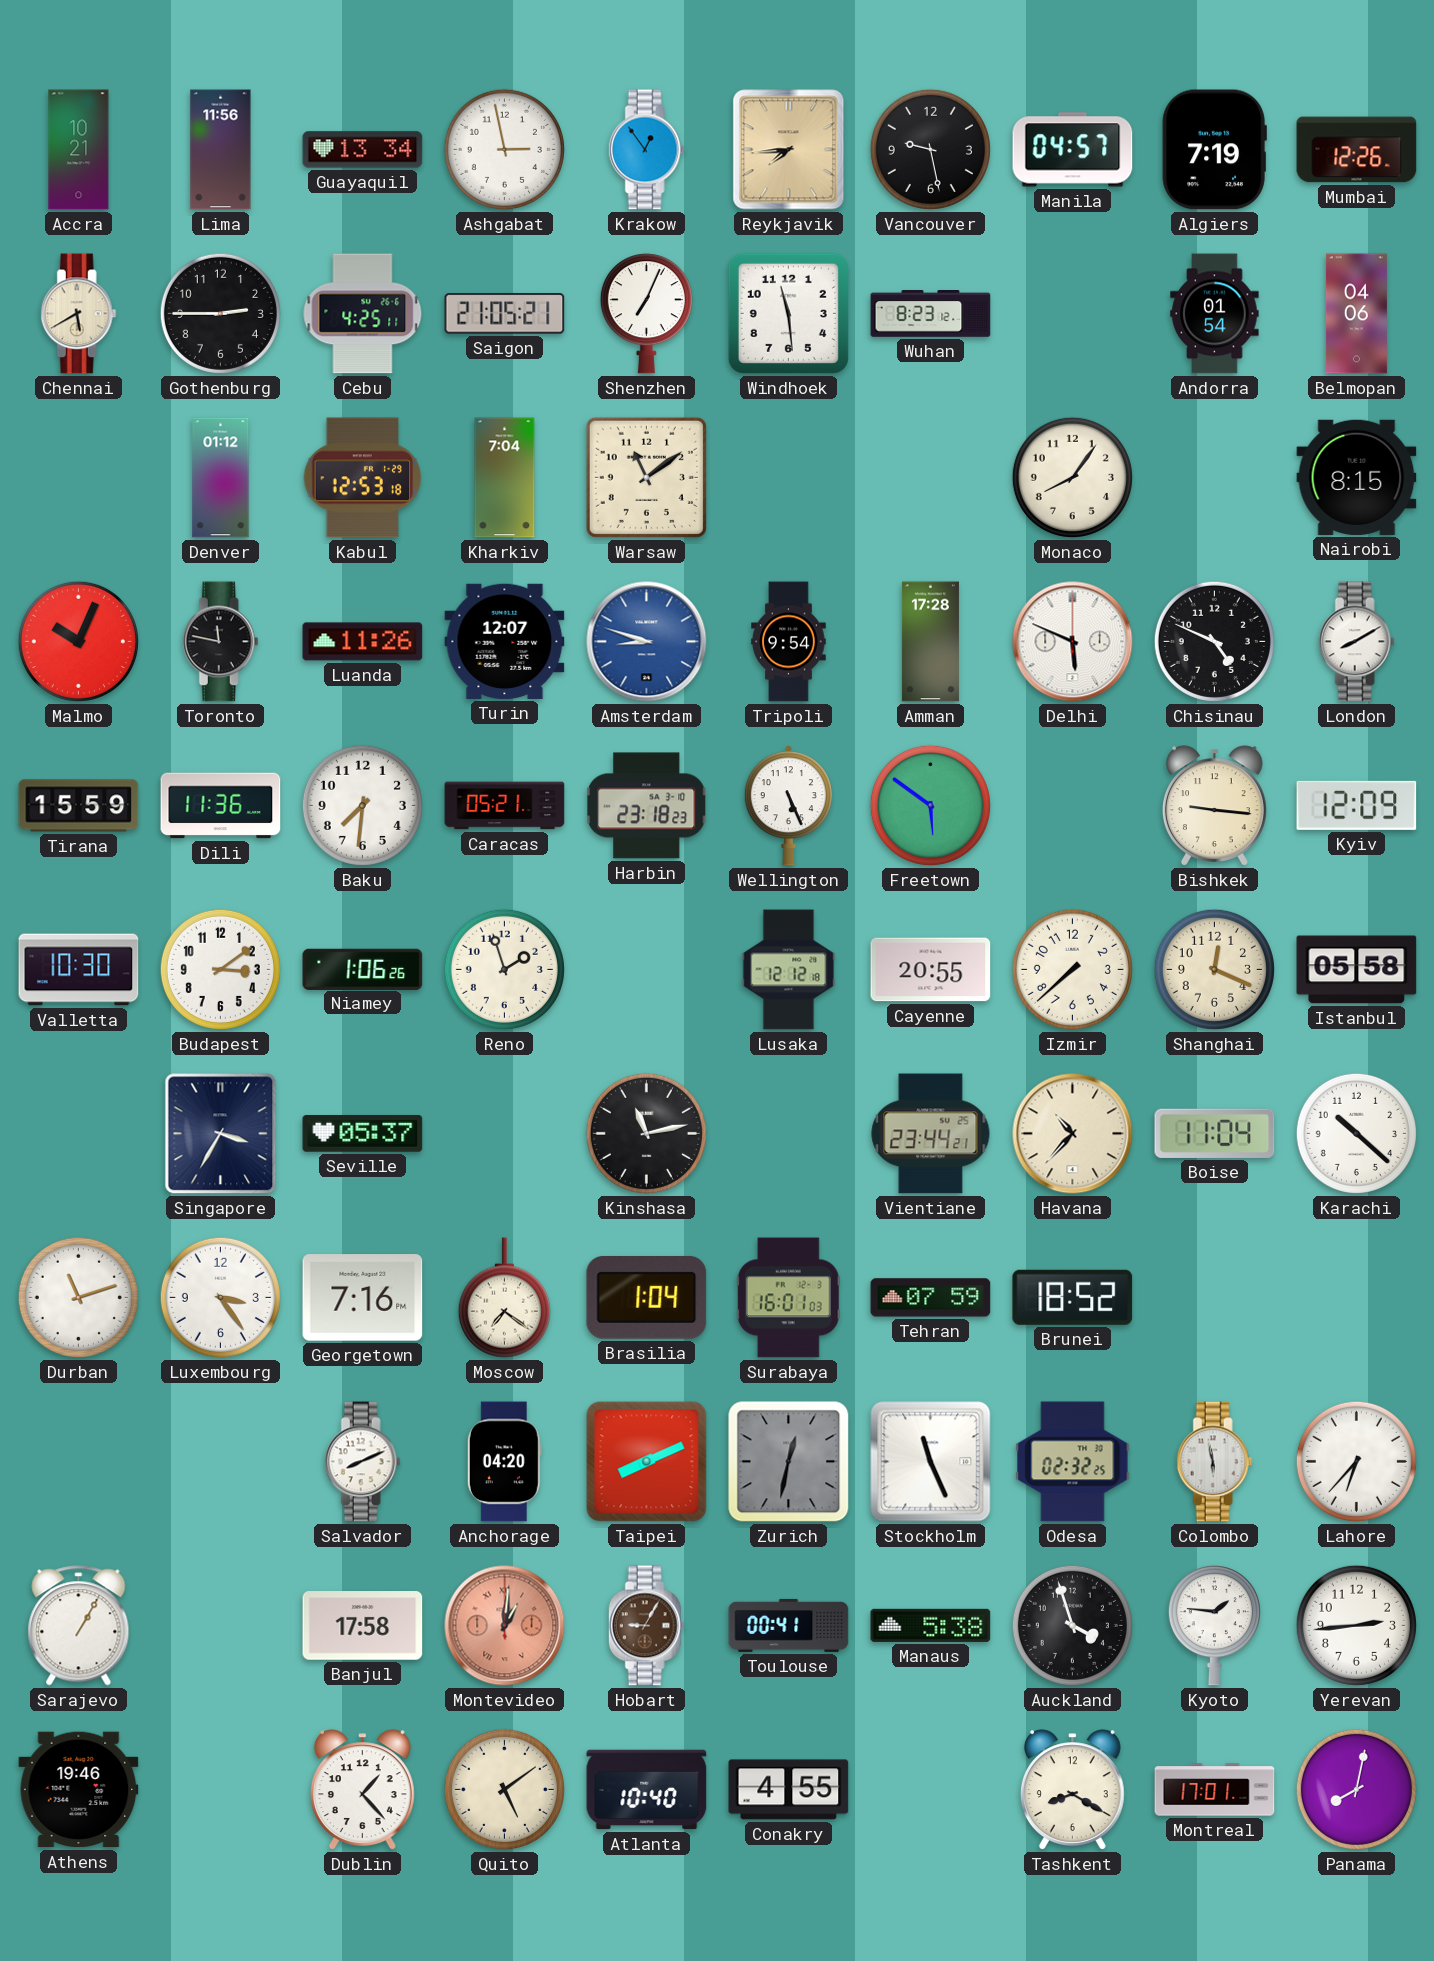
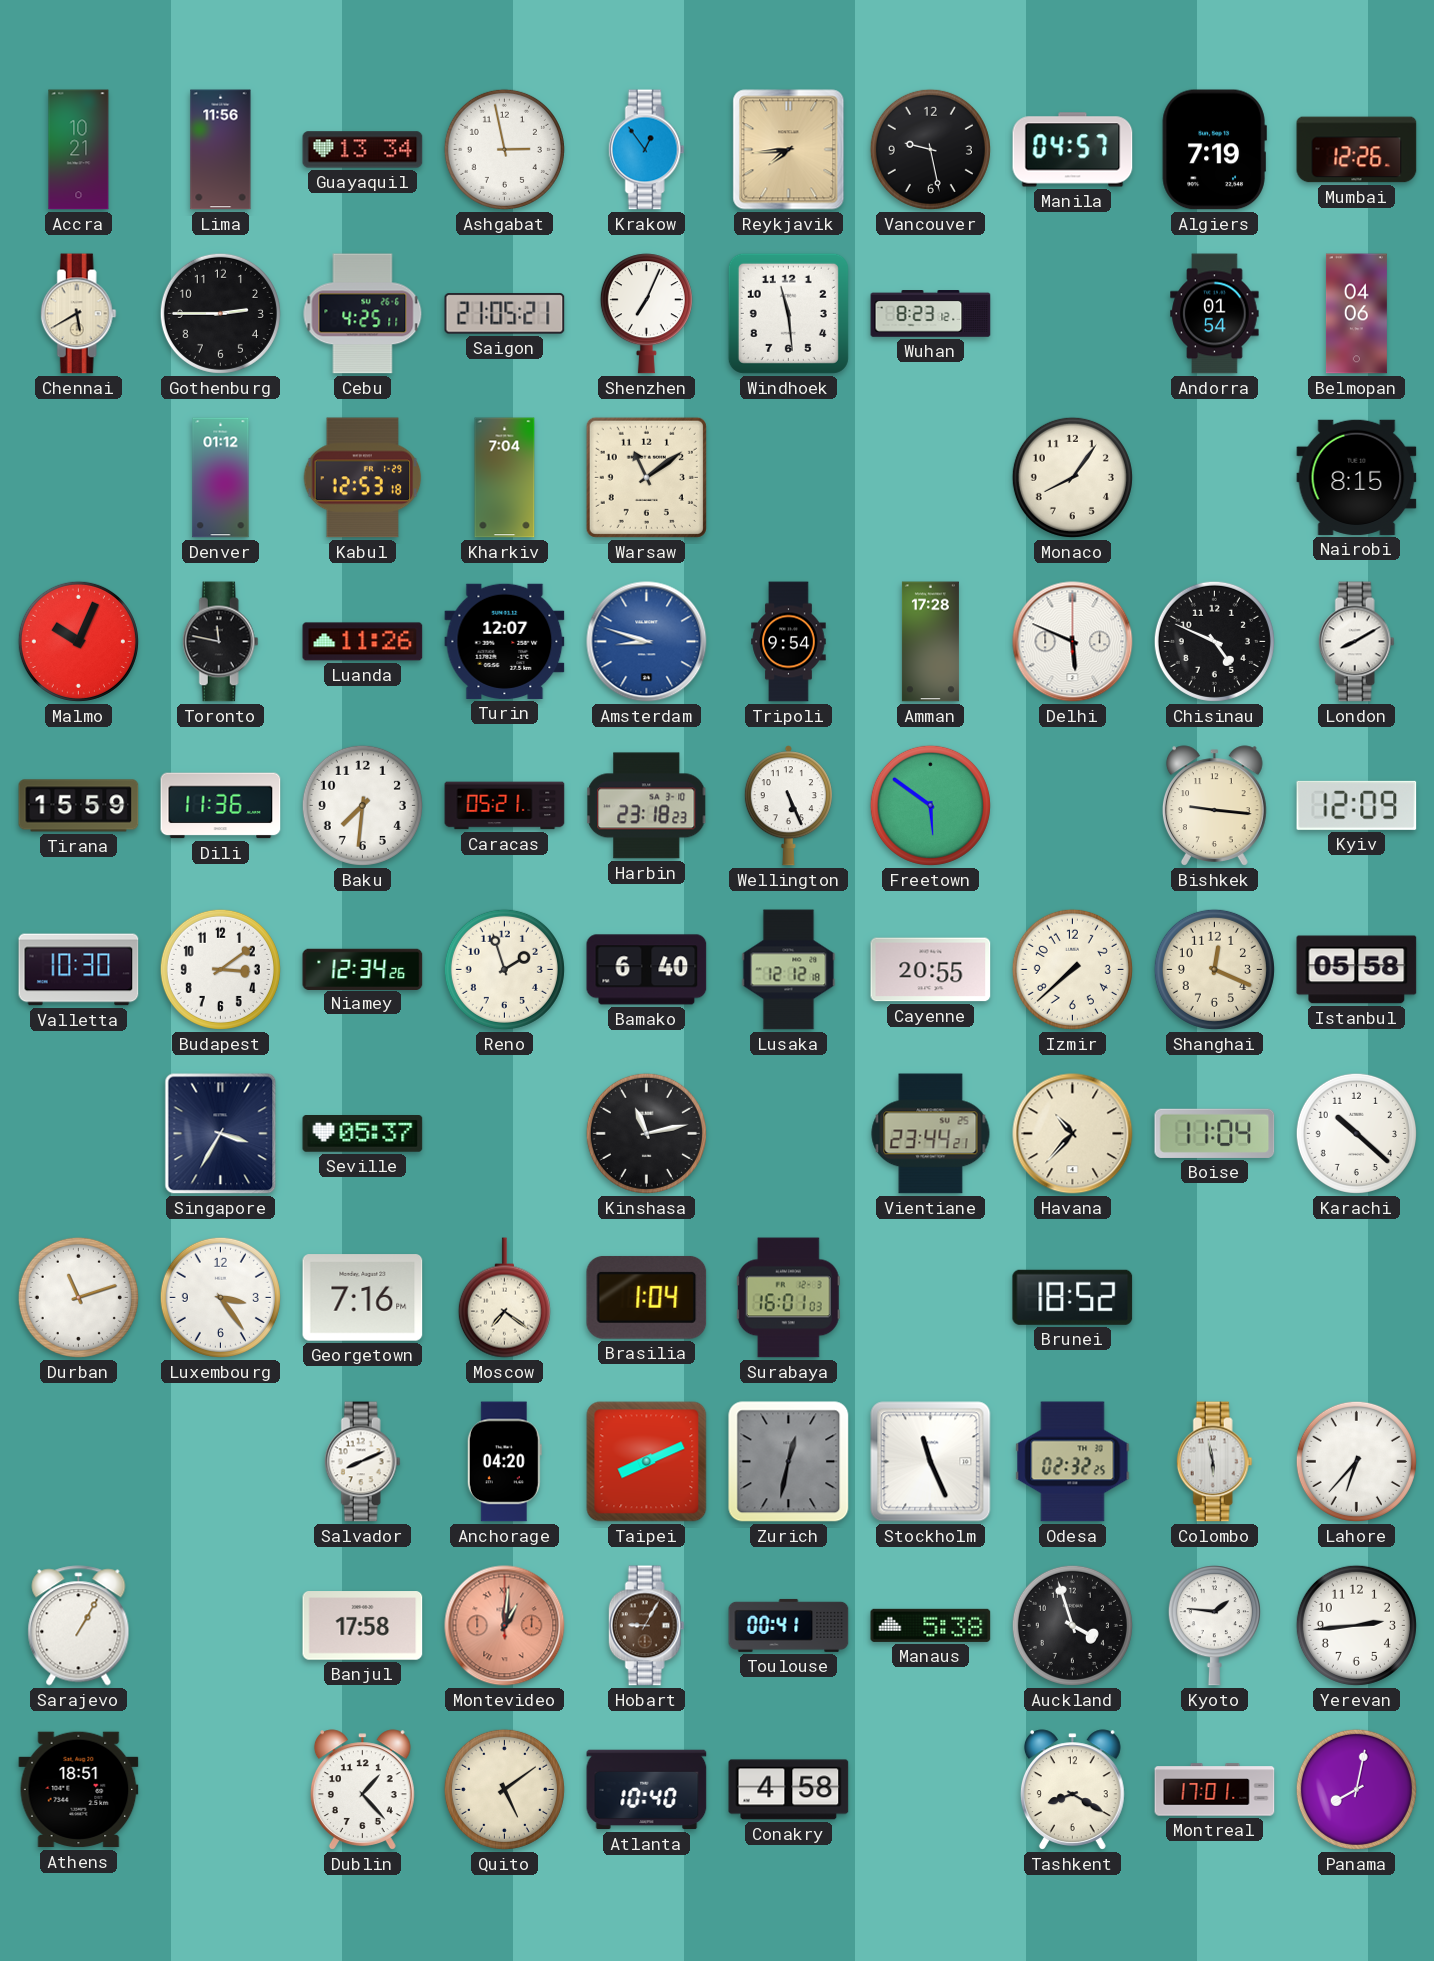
Niamey: 1:06 -> 12:34
Bamako: none -> 6:40
Tehran: 07:59 -> none
Athens: 19:46 -> 18:51
Conakry: 4:55 -> 4:58
